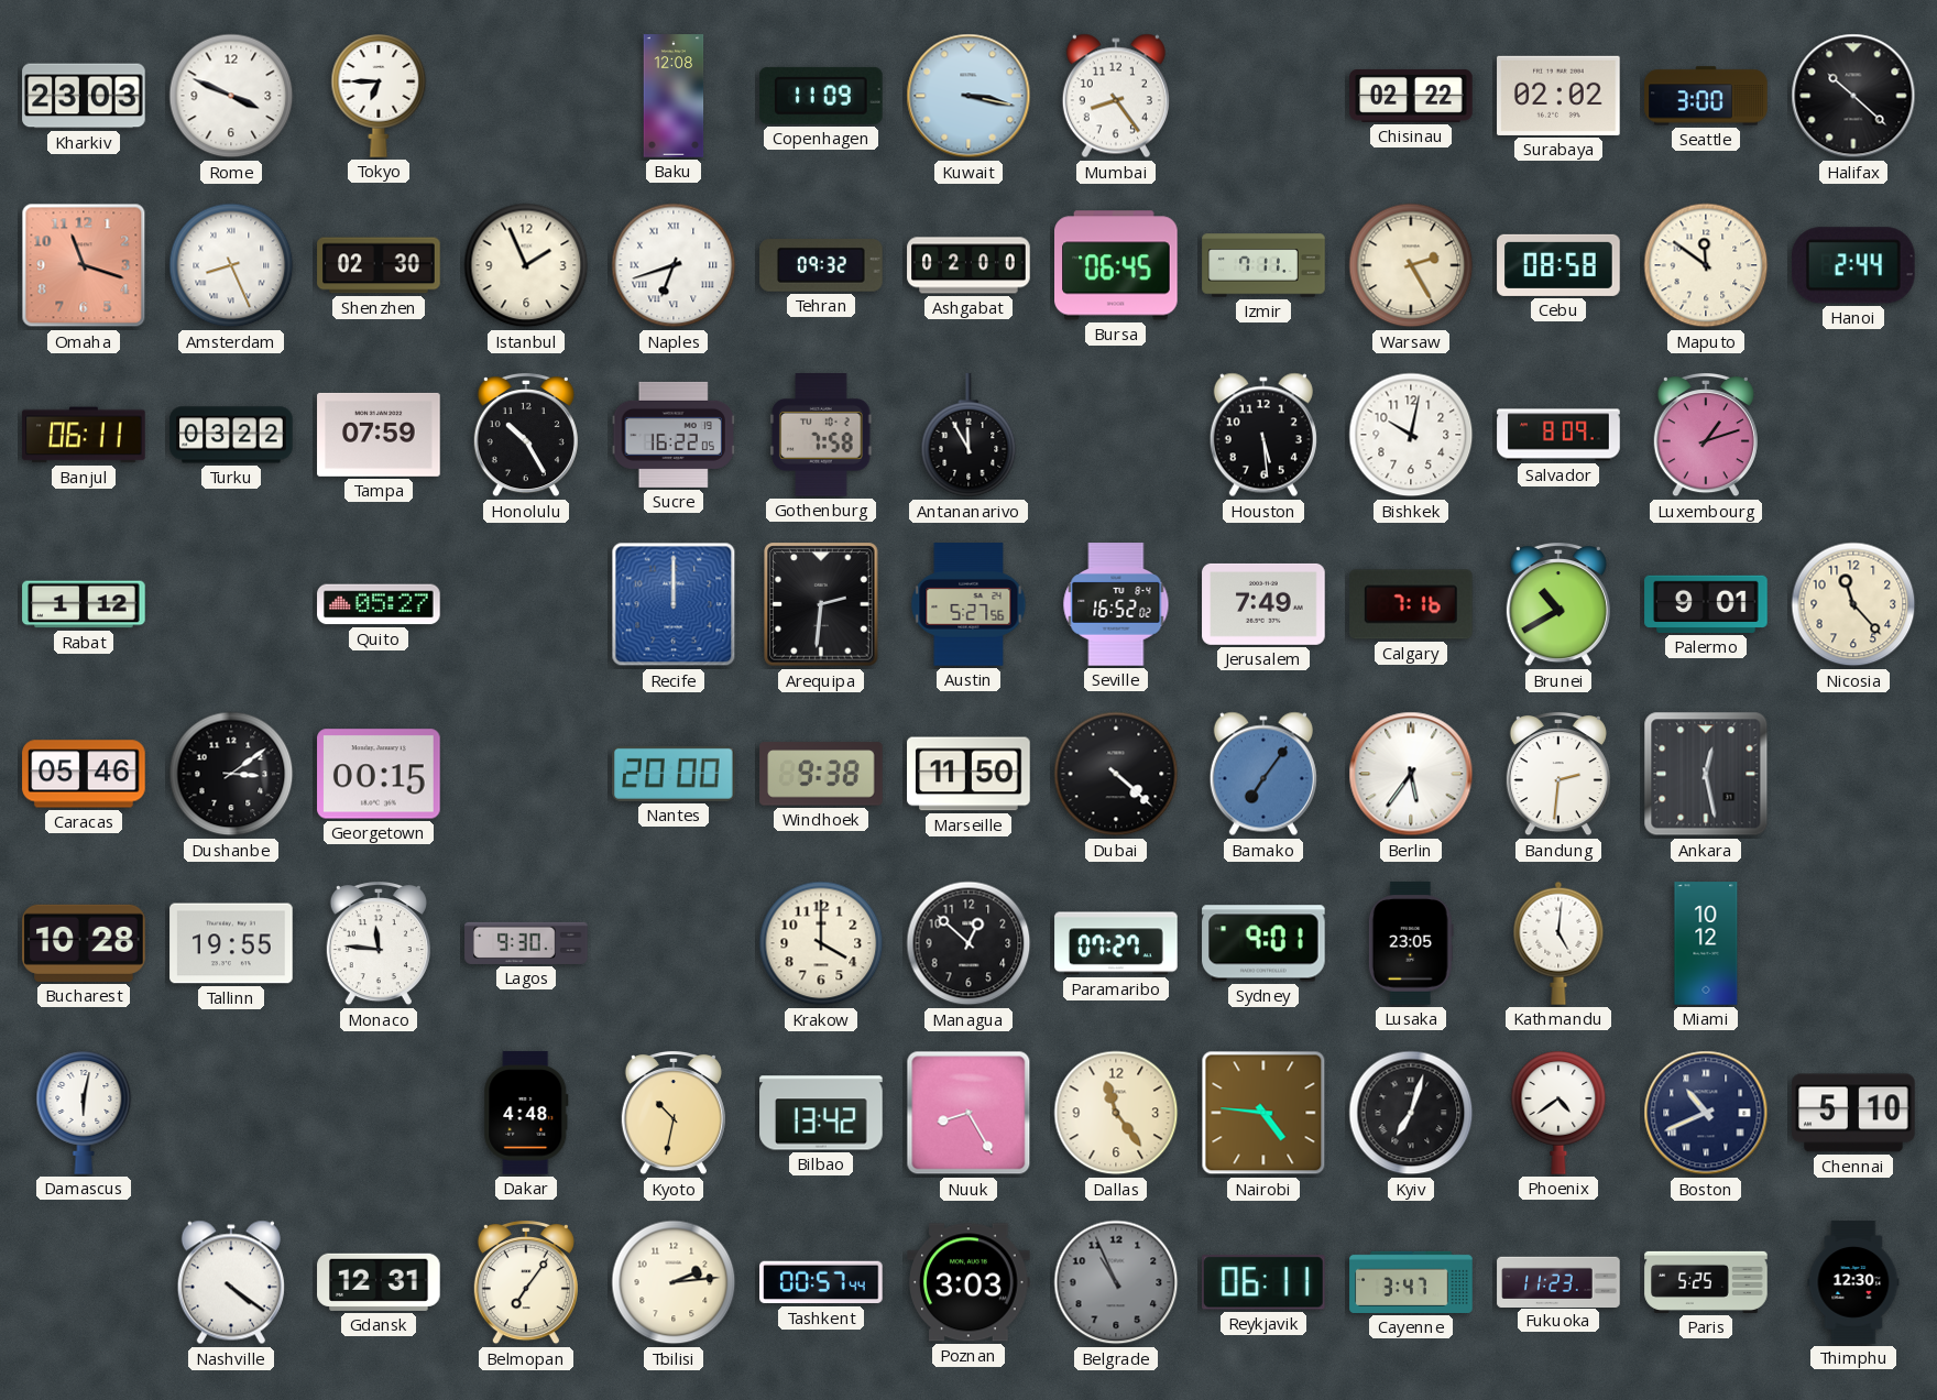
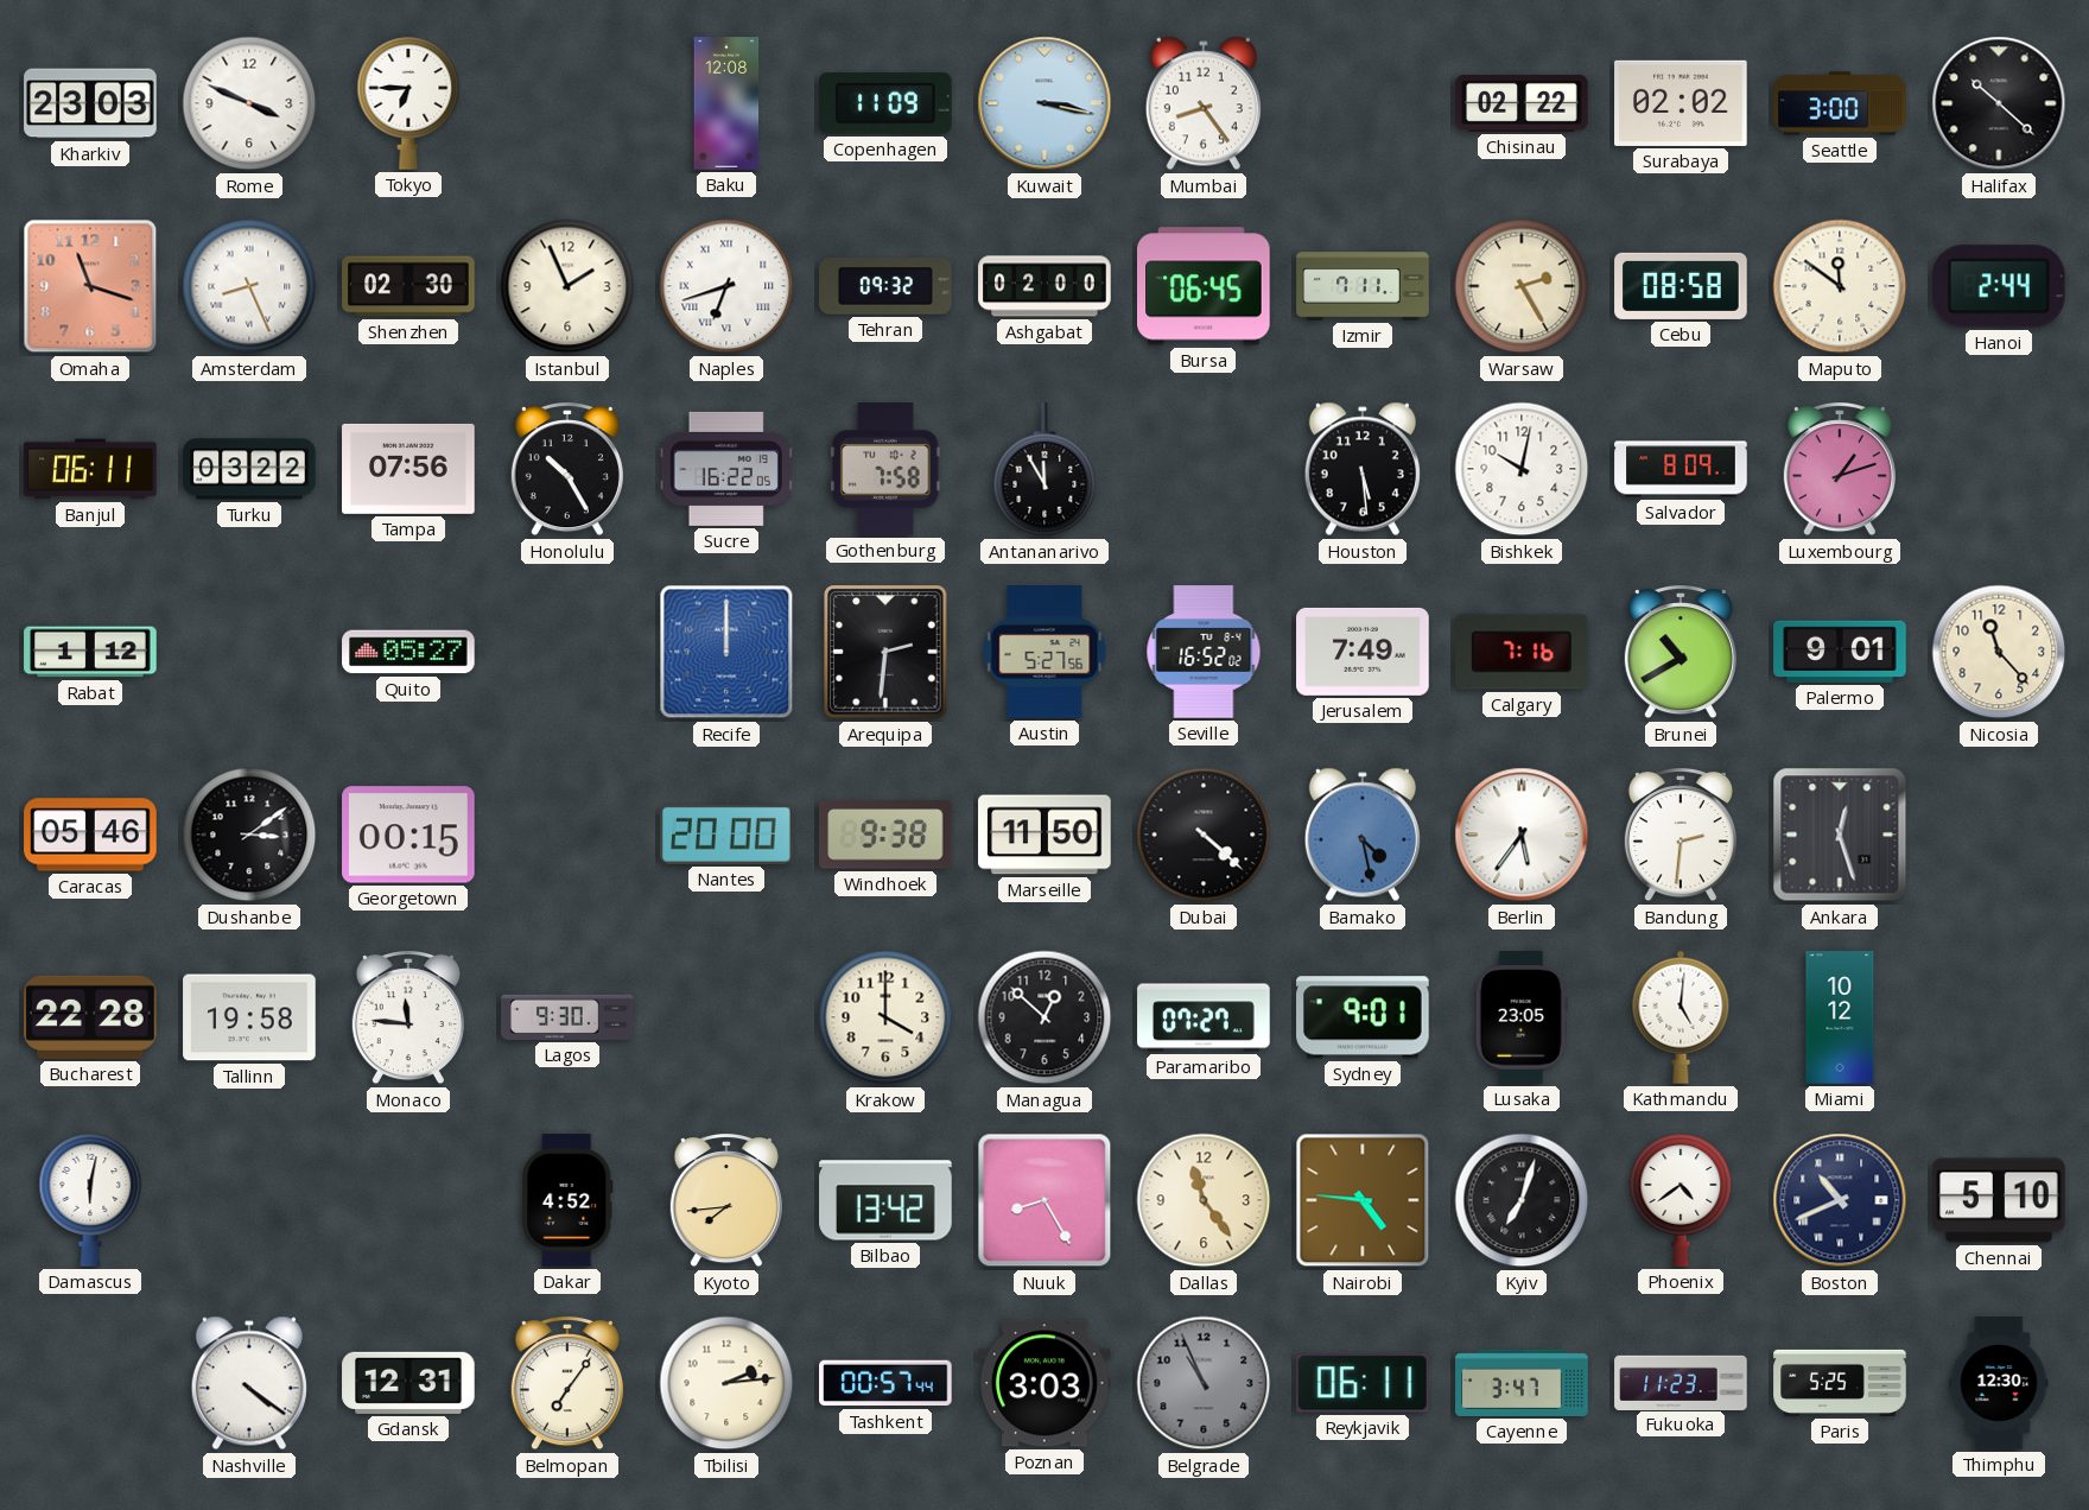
Tampa: 07:59 -> 07:56
Bamako: 7:06 -> 4:28
Ankara: 12:28 -> 12:27
Bucharest: 10:28 -> 22:28
Tallinn: 19:55 -> 19:58
Dakar: 4:48 -> 4:52
Kyoto: 10:32 -> 7:44
